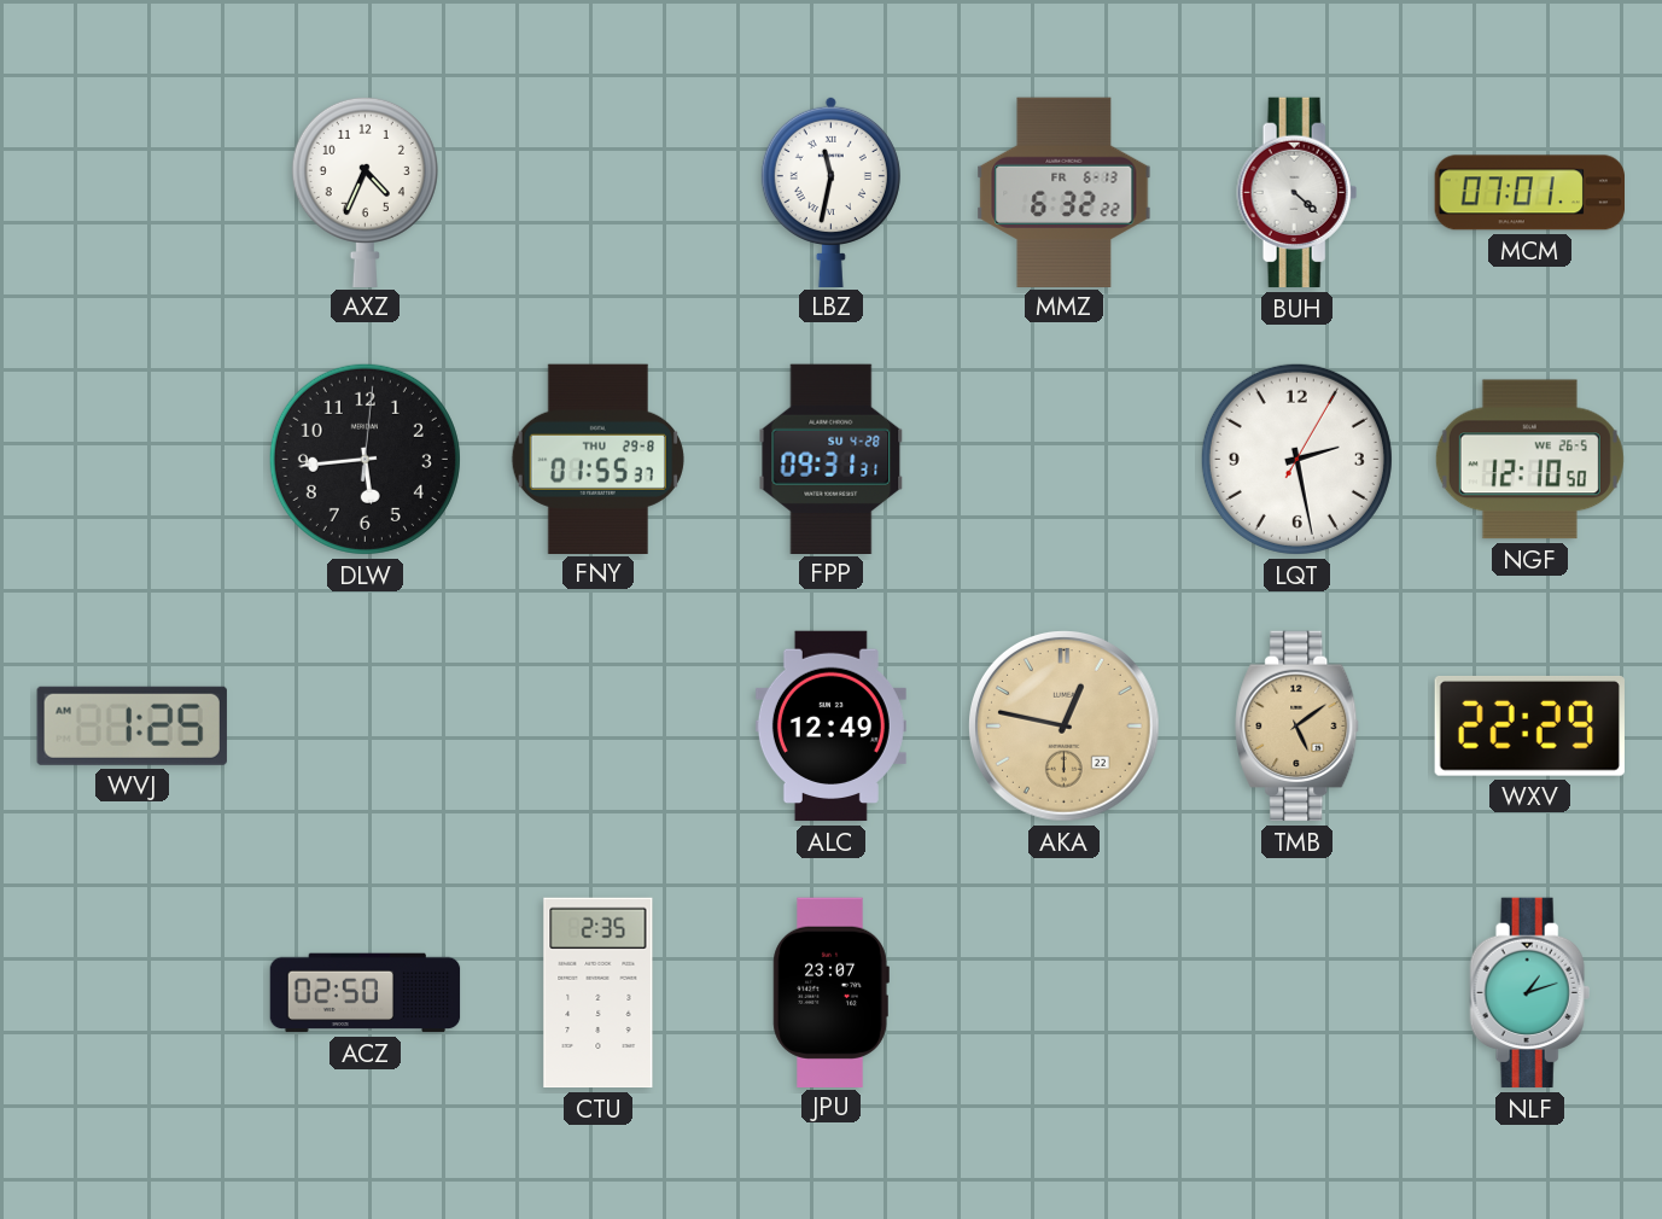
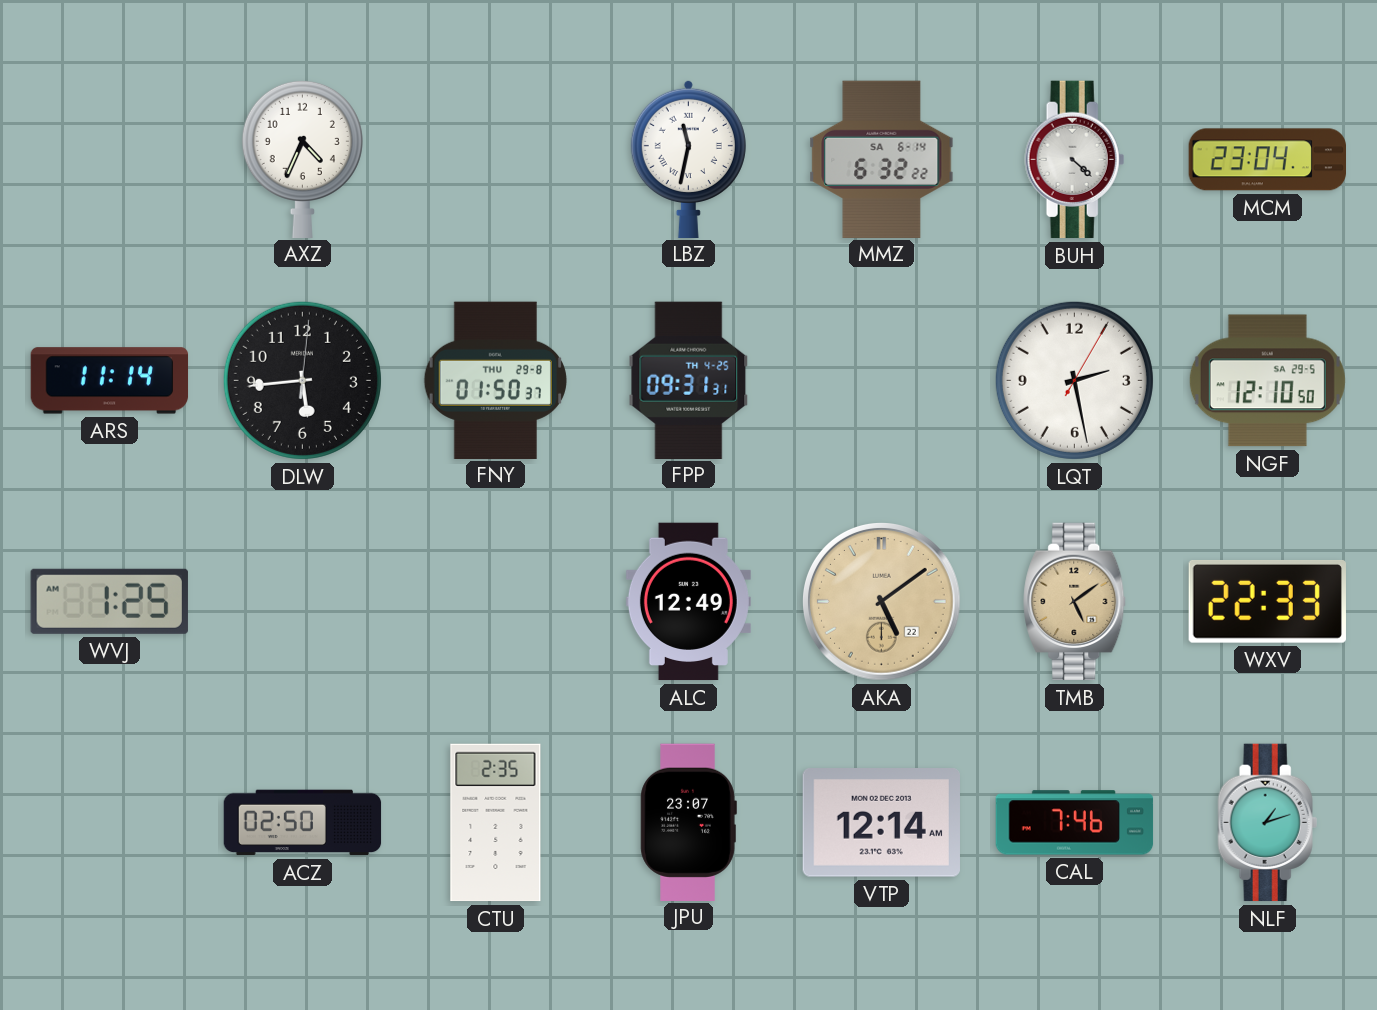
MMZ date: FR 6-13 -> SA 6-14
MCM: 07:01 -> 23:04
ARS: none -> 11:14
FNY: 01:55 -> 01:50
FPP date: SU 4-28 -> TH 4-25
NGF date: WE 26-5 -> SA 29-5
AKA: 12:47 -> 5:09
WXV: 22:29 -> 22:33
VTP: none -> 12:14
CAL: none -> 7:46
